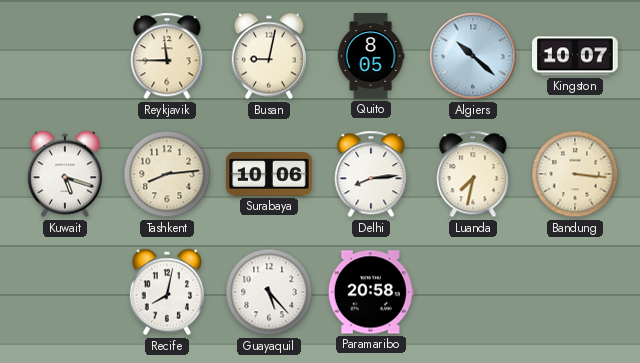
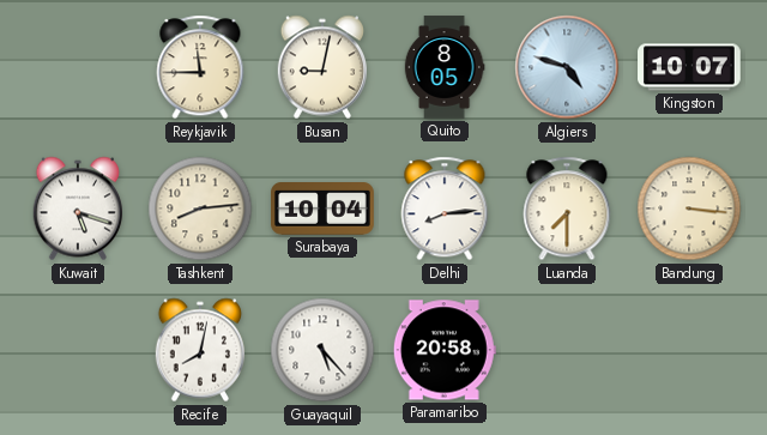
Algiers: 10:22 -> 4:48
Surabaya: 10:06 -> 10:04
Luanda: 7:32 -> 7:30
